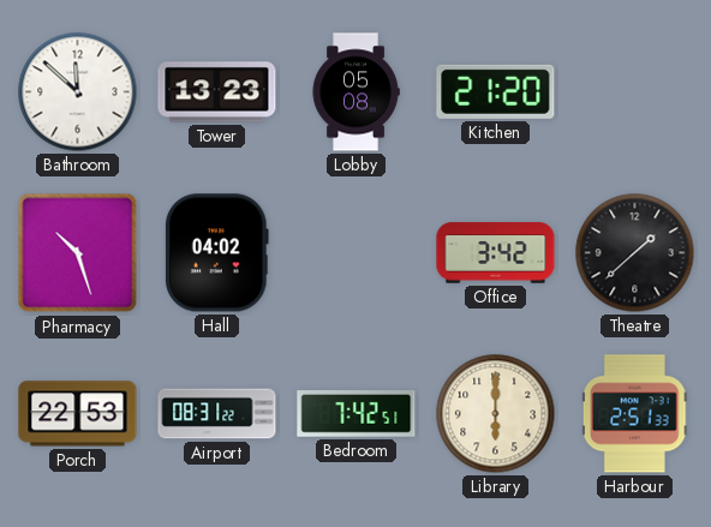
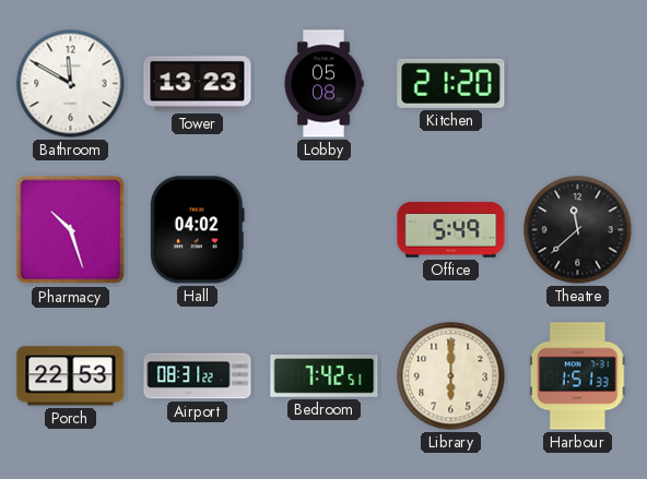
Bathroom: 11:52 -> 11:50
Office: 3:42 -> 5:49
Theatre: 1:38 -> 11:38
Harbour: 2:51 -> 1:51
